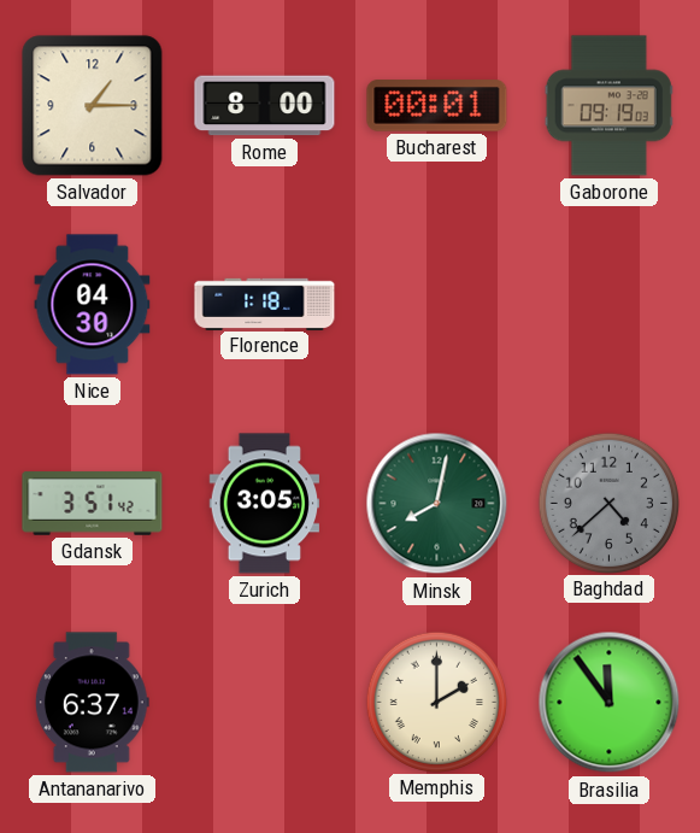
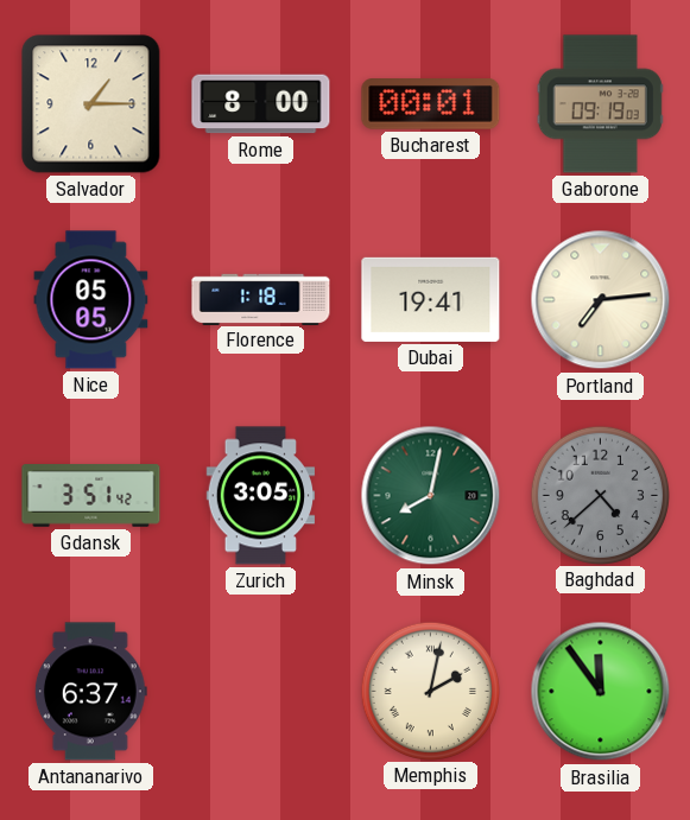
Nice: 04:30 -> 05:05
Dubai: none -> 19:41
Portland: none -> 7:14
Memphis: 2:00 -> 2:02
